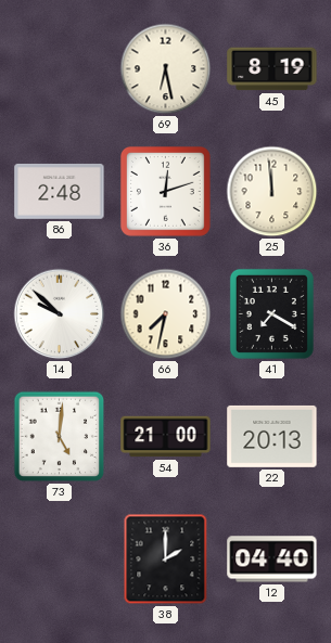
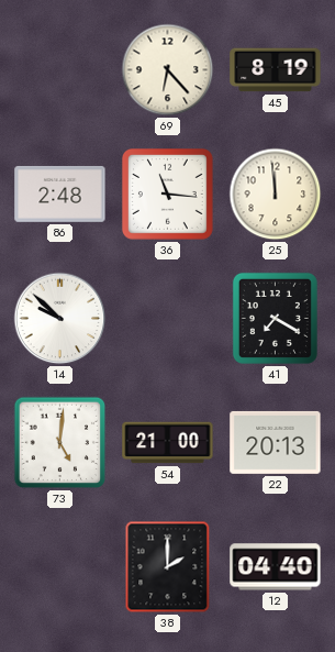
69: 6:28 -> 6:23
36: 12:12 -> 11:16
66: 7:32 -> none
